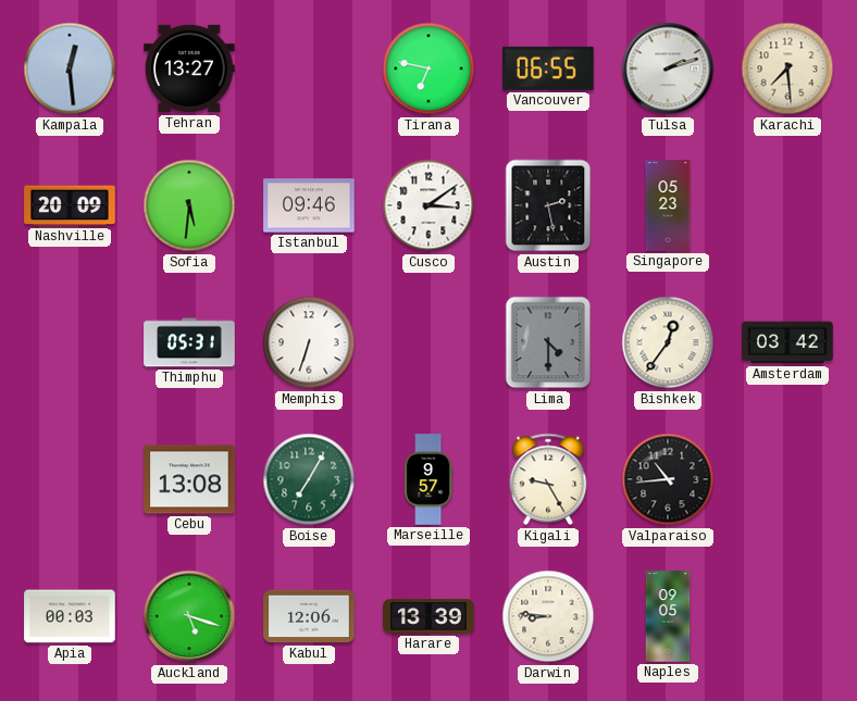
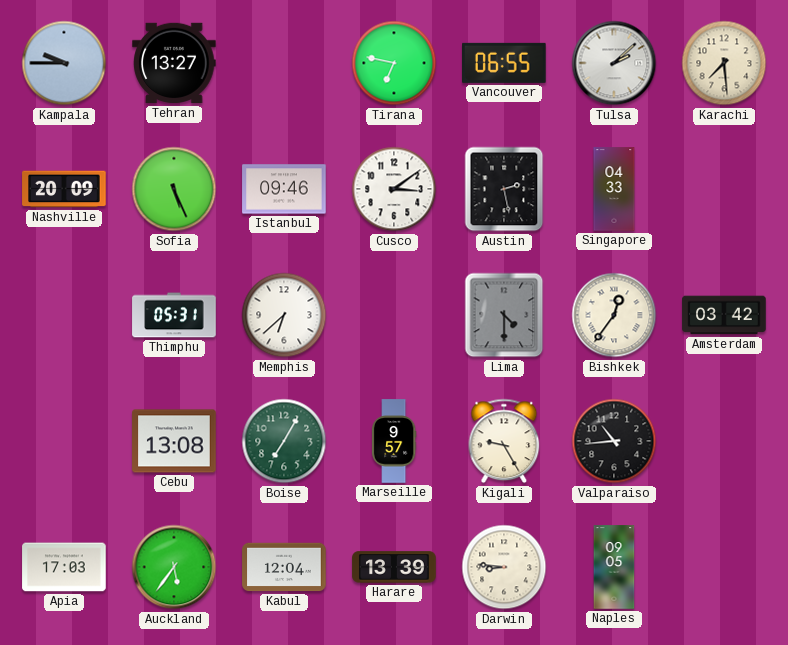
Kampala: 12:29 -> 9:45
Tulsa: 2:12 -> 2:08
Sofia: 5:31 -> 5:26
Singapore: 05:23 -> 04:33
Memphis: 6:33 -> 6:38
Apia: 00:03 -> 17:03
Auckland: 5:18 -> 5:36
Kabul: 12:06 -> 12:04
